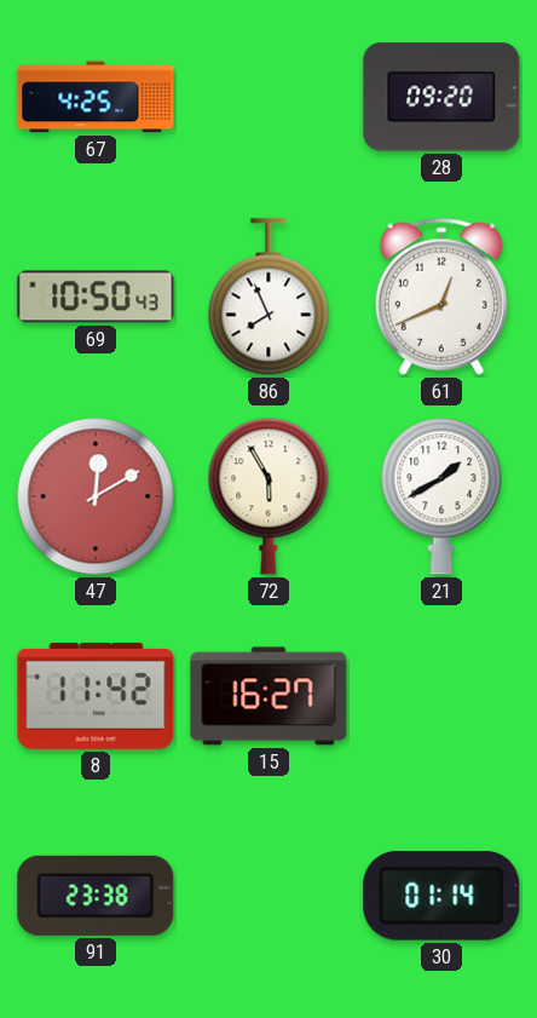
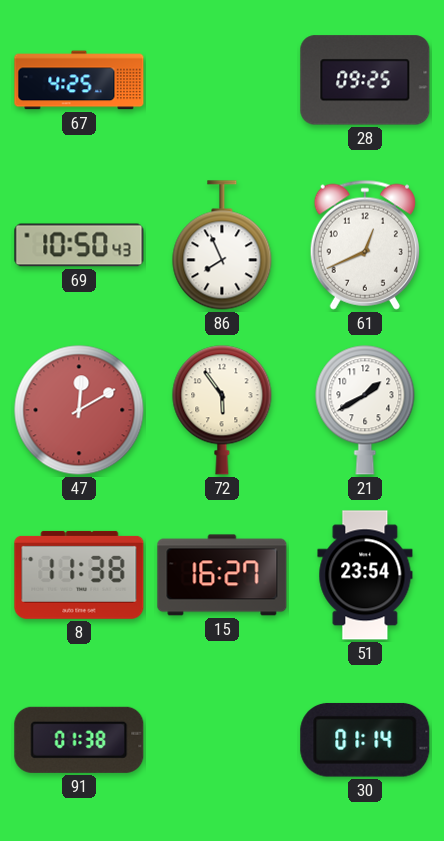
28: 09:20 -> 09:25
72: 5:55 -> 5:54
8: 11:42 -> 11:38
51: none -> 23:54
91: 23:38 -> 01:38
